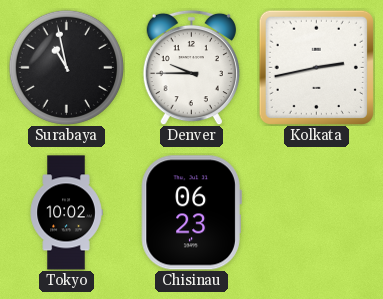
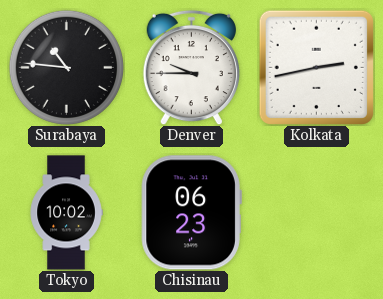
Surabaya: 10:58 -> 10:46
